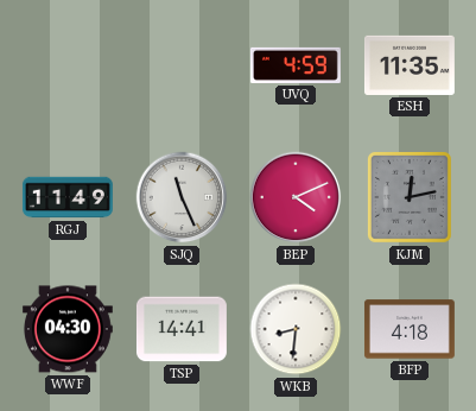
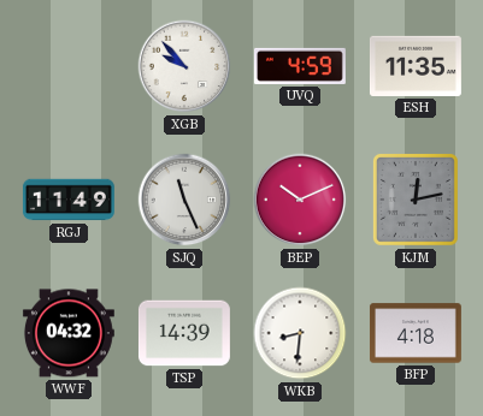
XGB: none -> 9:53
BEP: 4:11 -> 10:11
WWF: 04:30 -> 04:32
TSP: 14:41 -> 14:39
